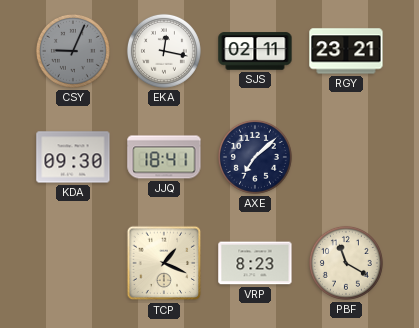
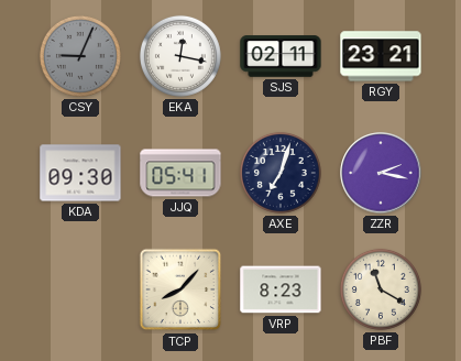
JJQ: 18:41 -> 05:41
AXE: 7:08 -> 7:03
ZZR: none -> 2:17
TCP: 1:19 -> 8:07
